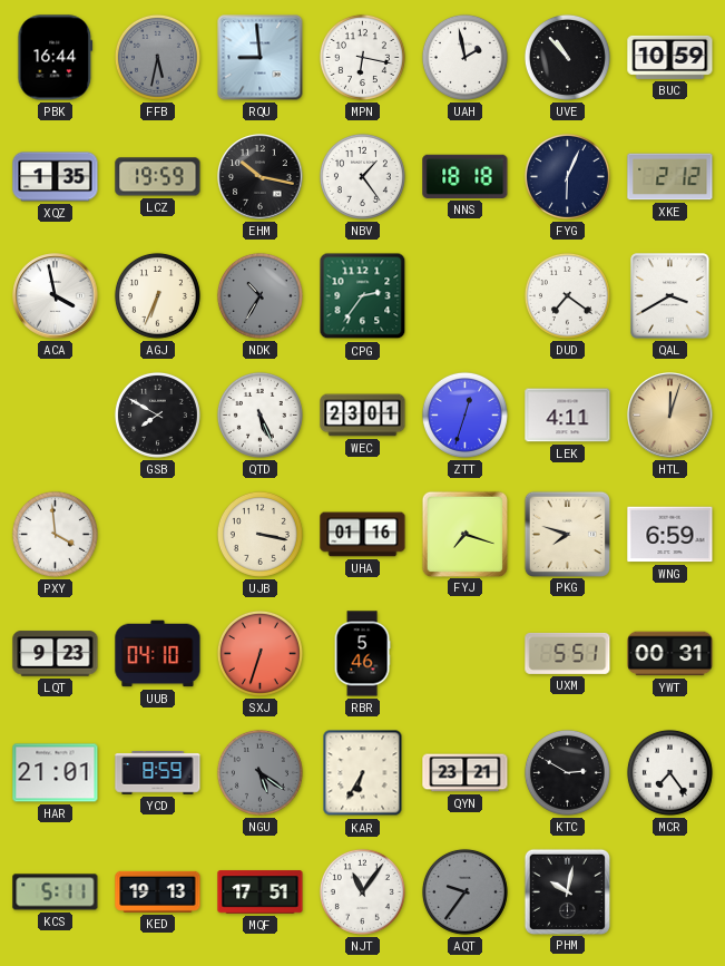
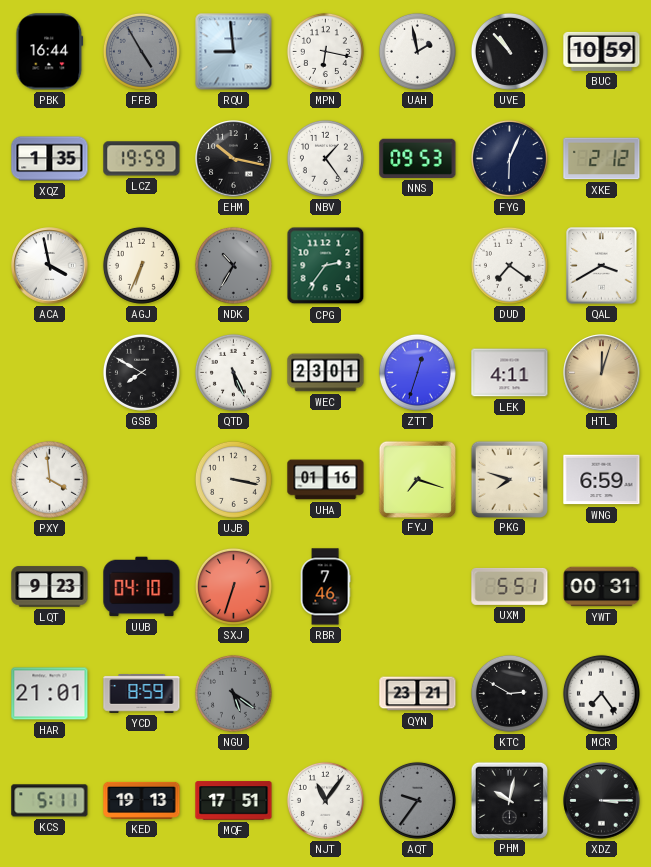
FFB: 5:32 -> 4:55
NNS: 18:18 -> 09:53
RBR: 5:46 -> 7:46
KAR: 6:35 -> none
XDZ: none -> 3:15
